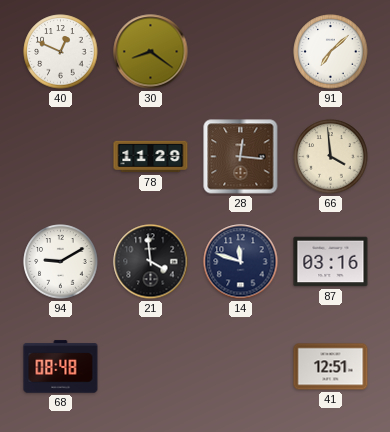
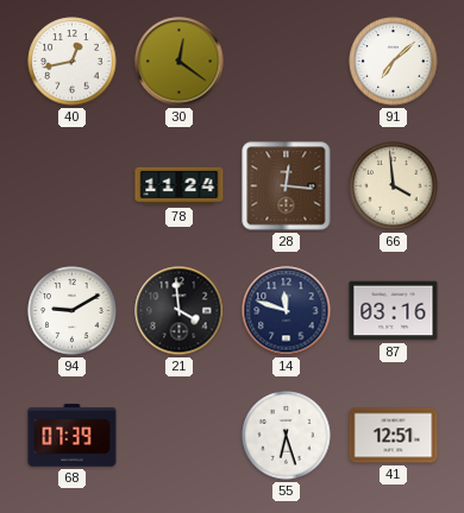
40: 12:49 -> 12:43
30: 8:21 -> 12:21
78: 11:29 -> 11:24
68: 08:48 -> 07:39
55: none -> 6:27
